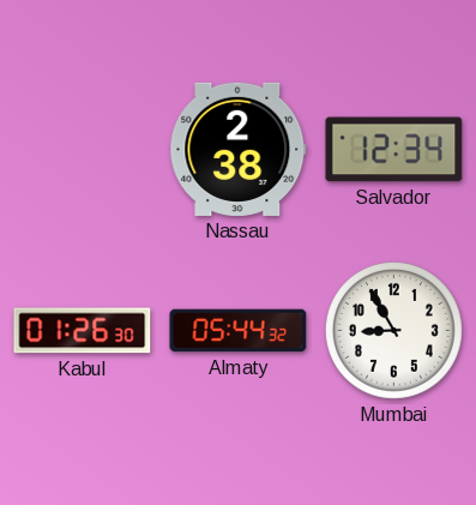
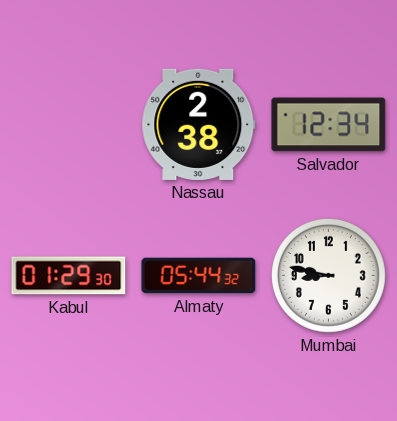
Kabul: 01:26 -> 01:29
Mumbai: 8:55 -> 8:47
